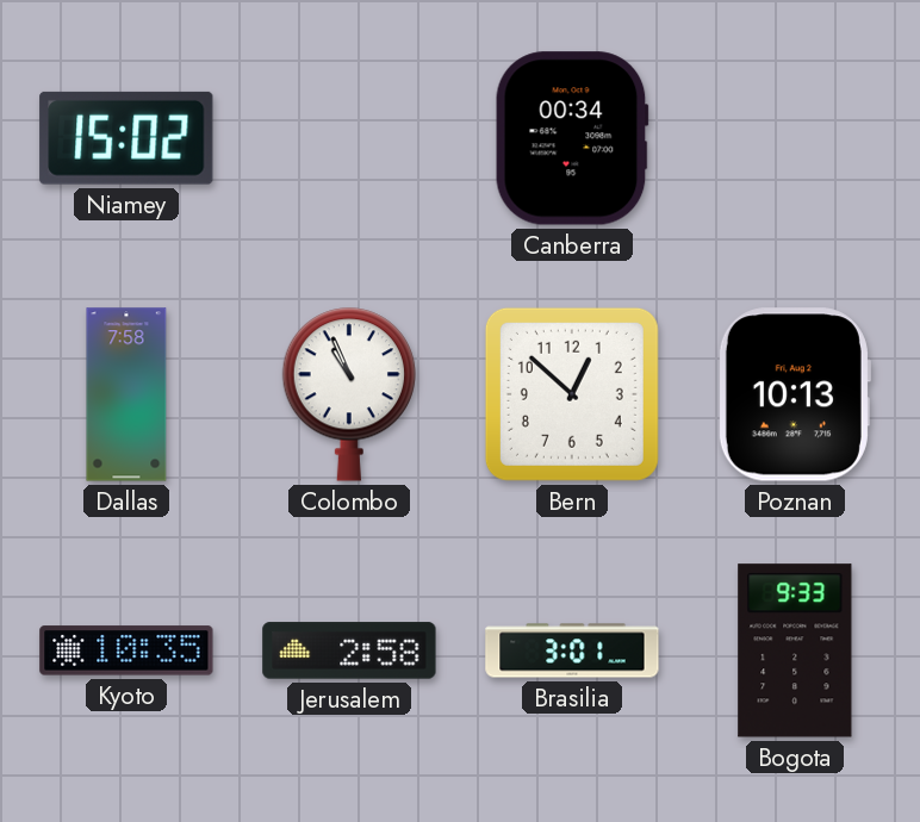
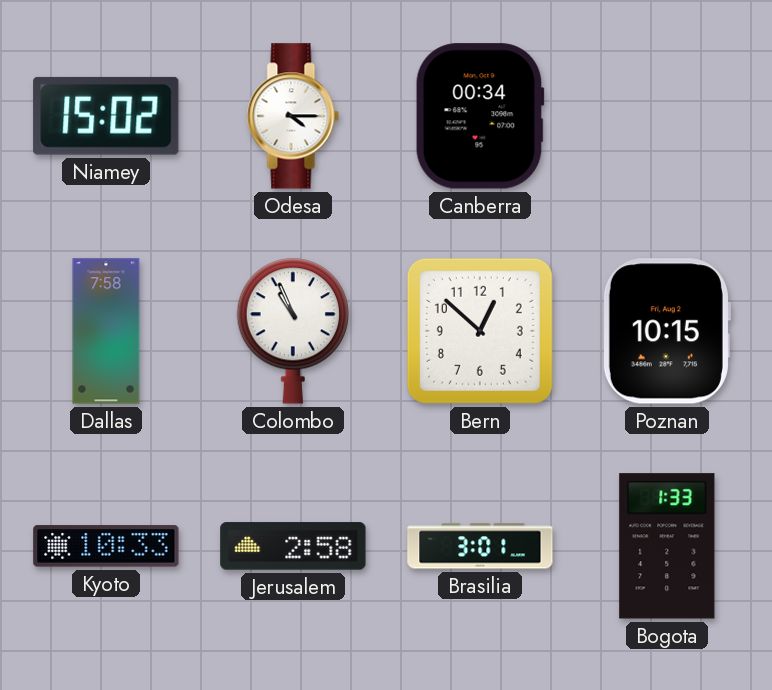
Odesa: none -> 4:15
Poznan: 10:13 -> 10:15
Kyoto: 10:35 -> 10:33
Bogota: 9:33 -> 1:33
